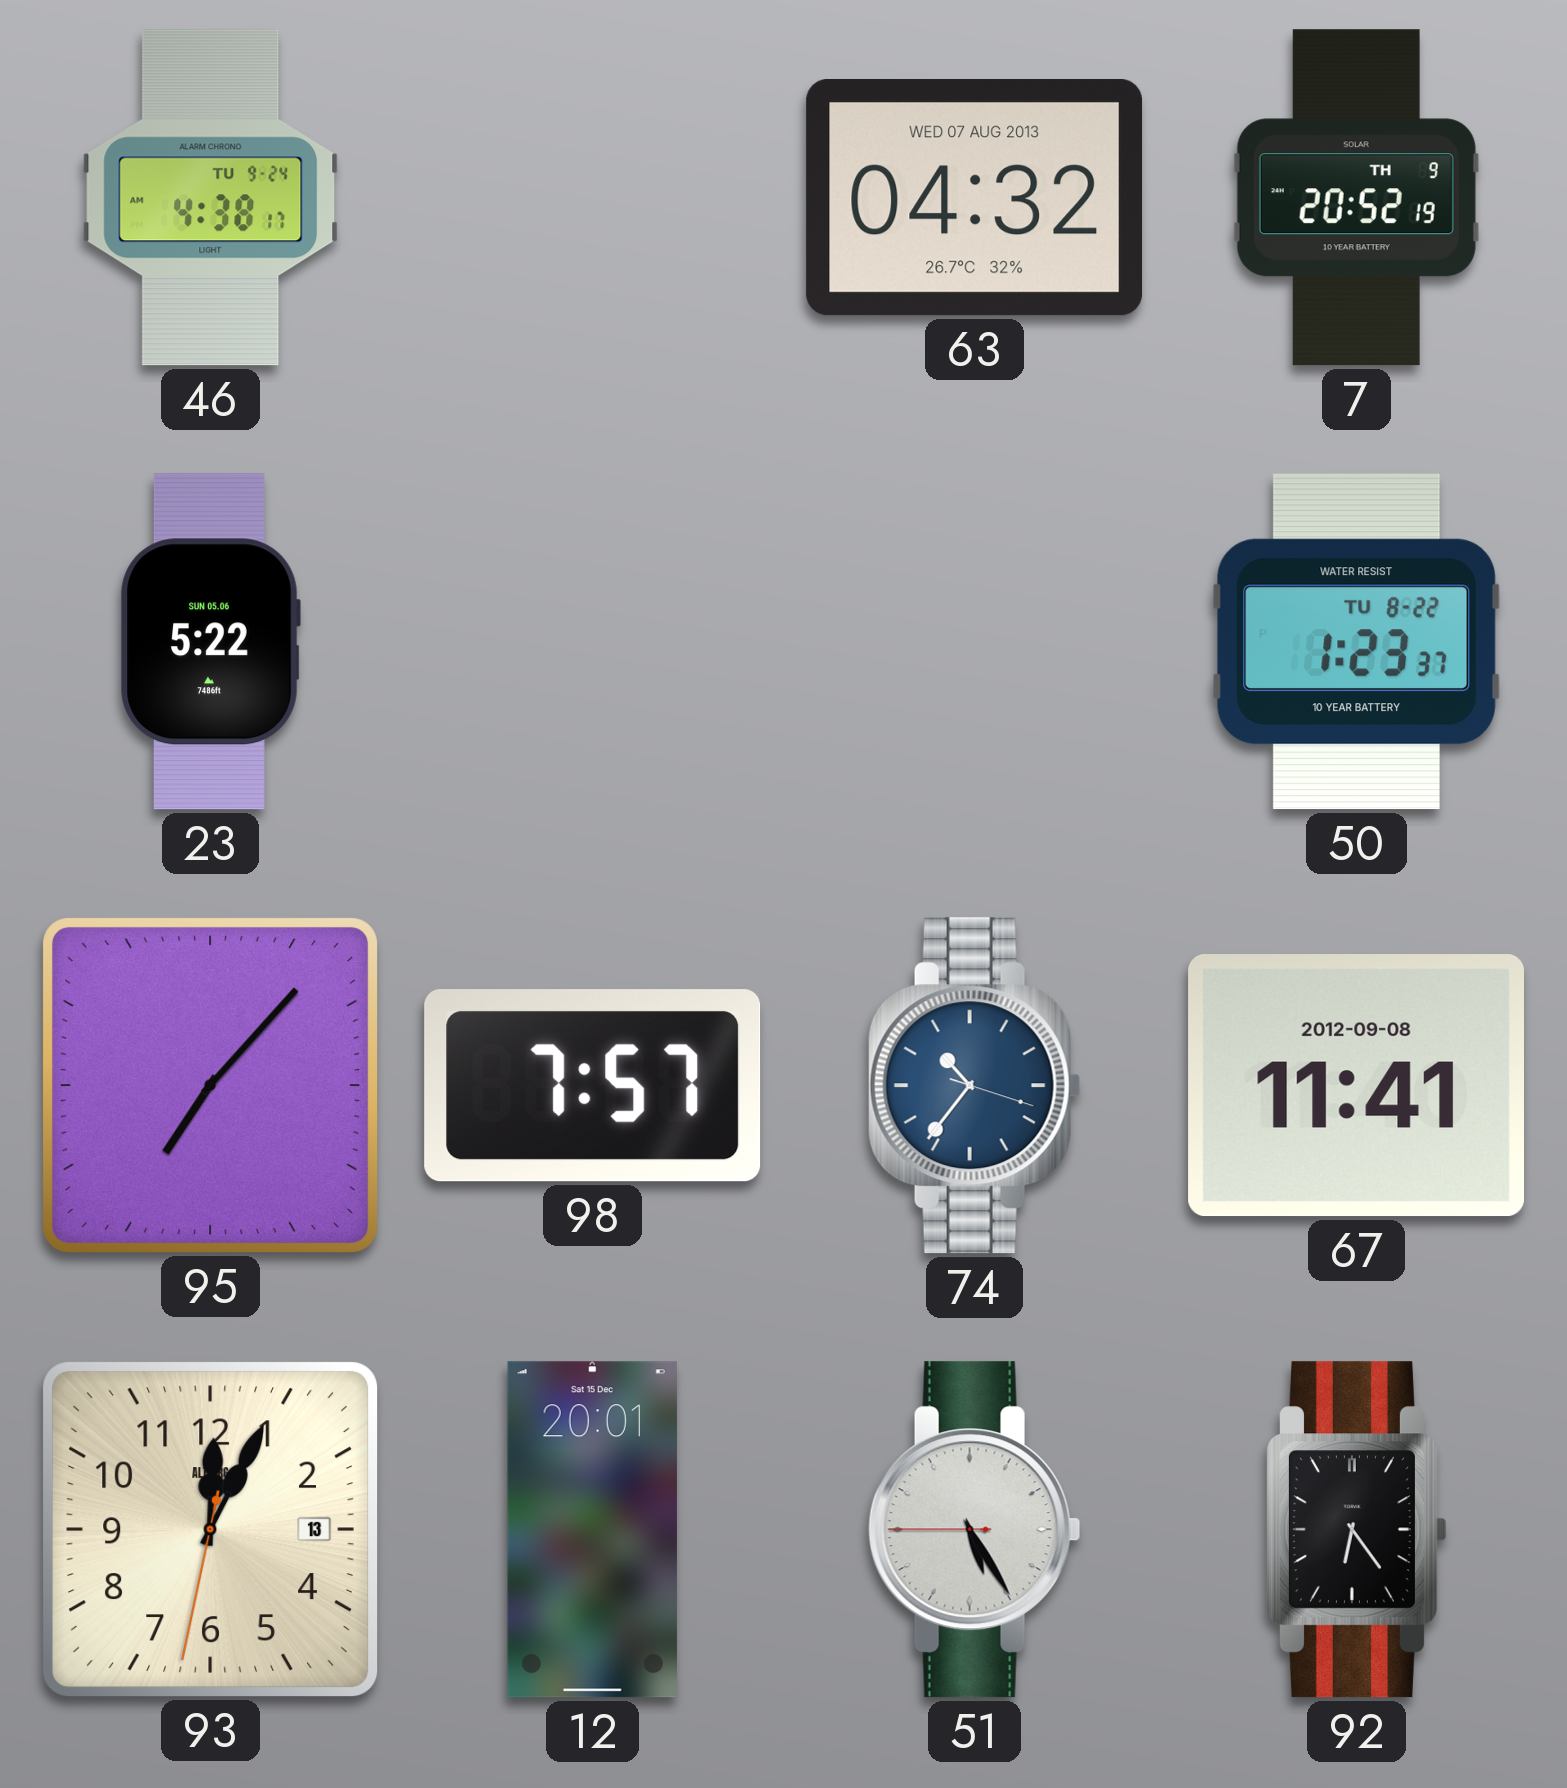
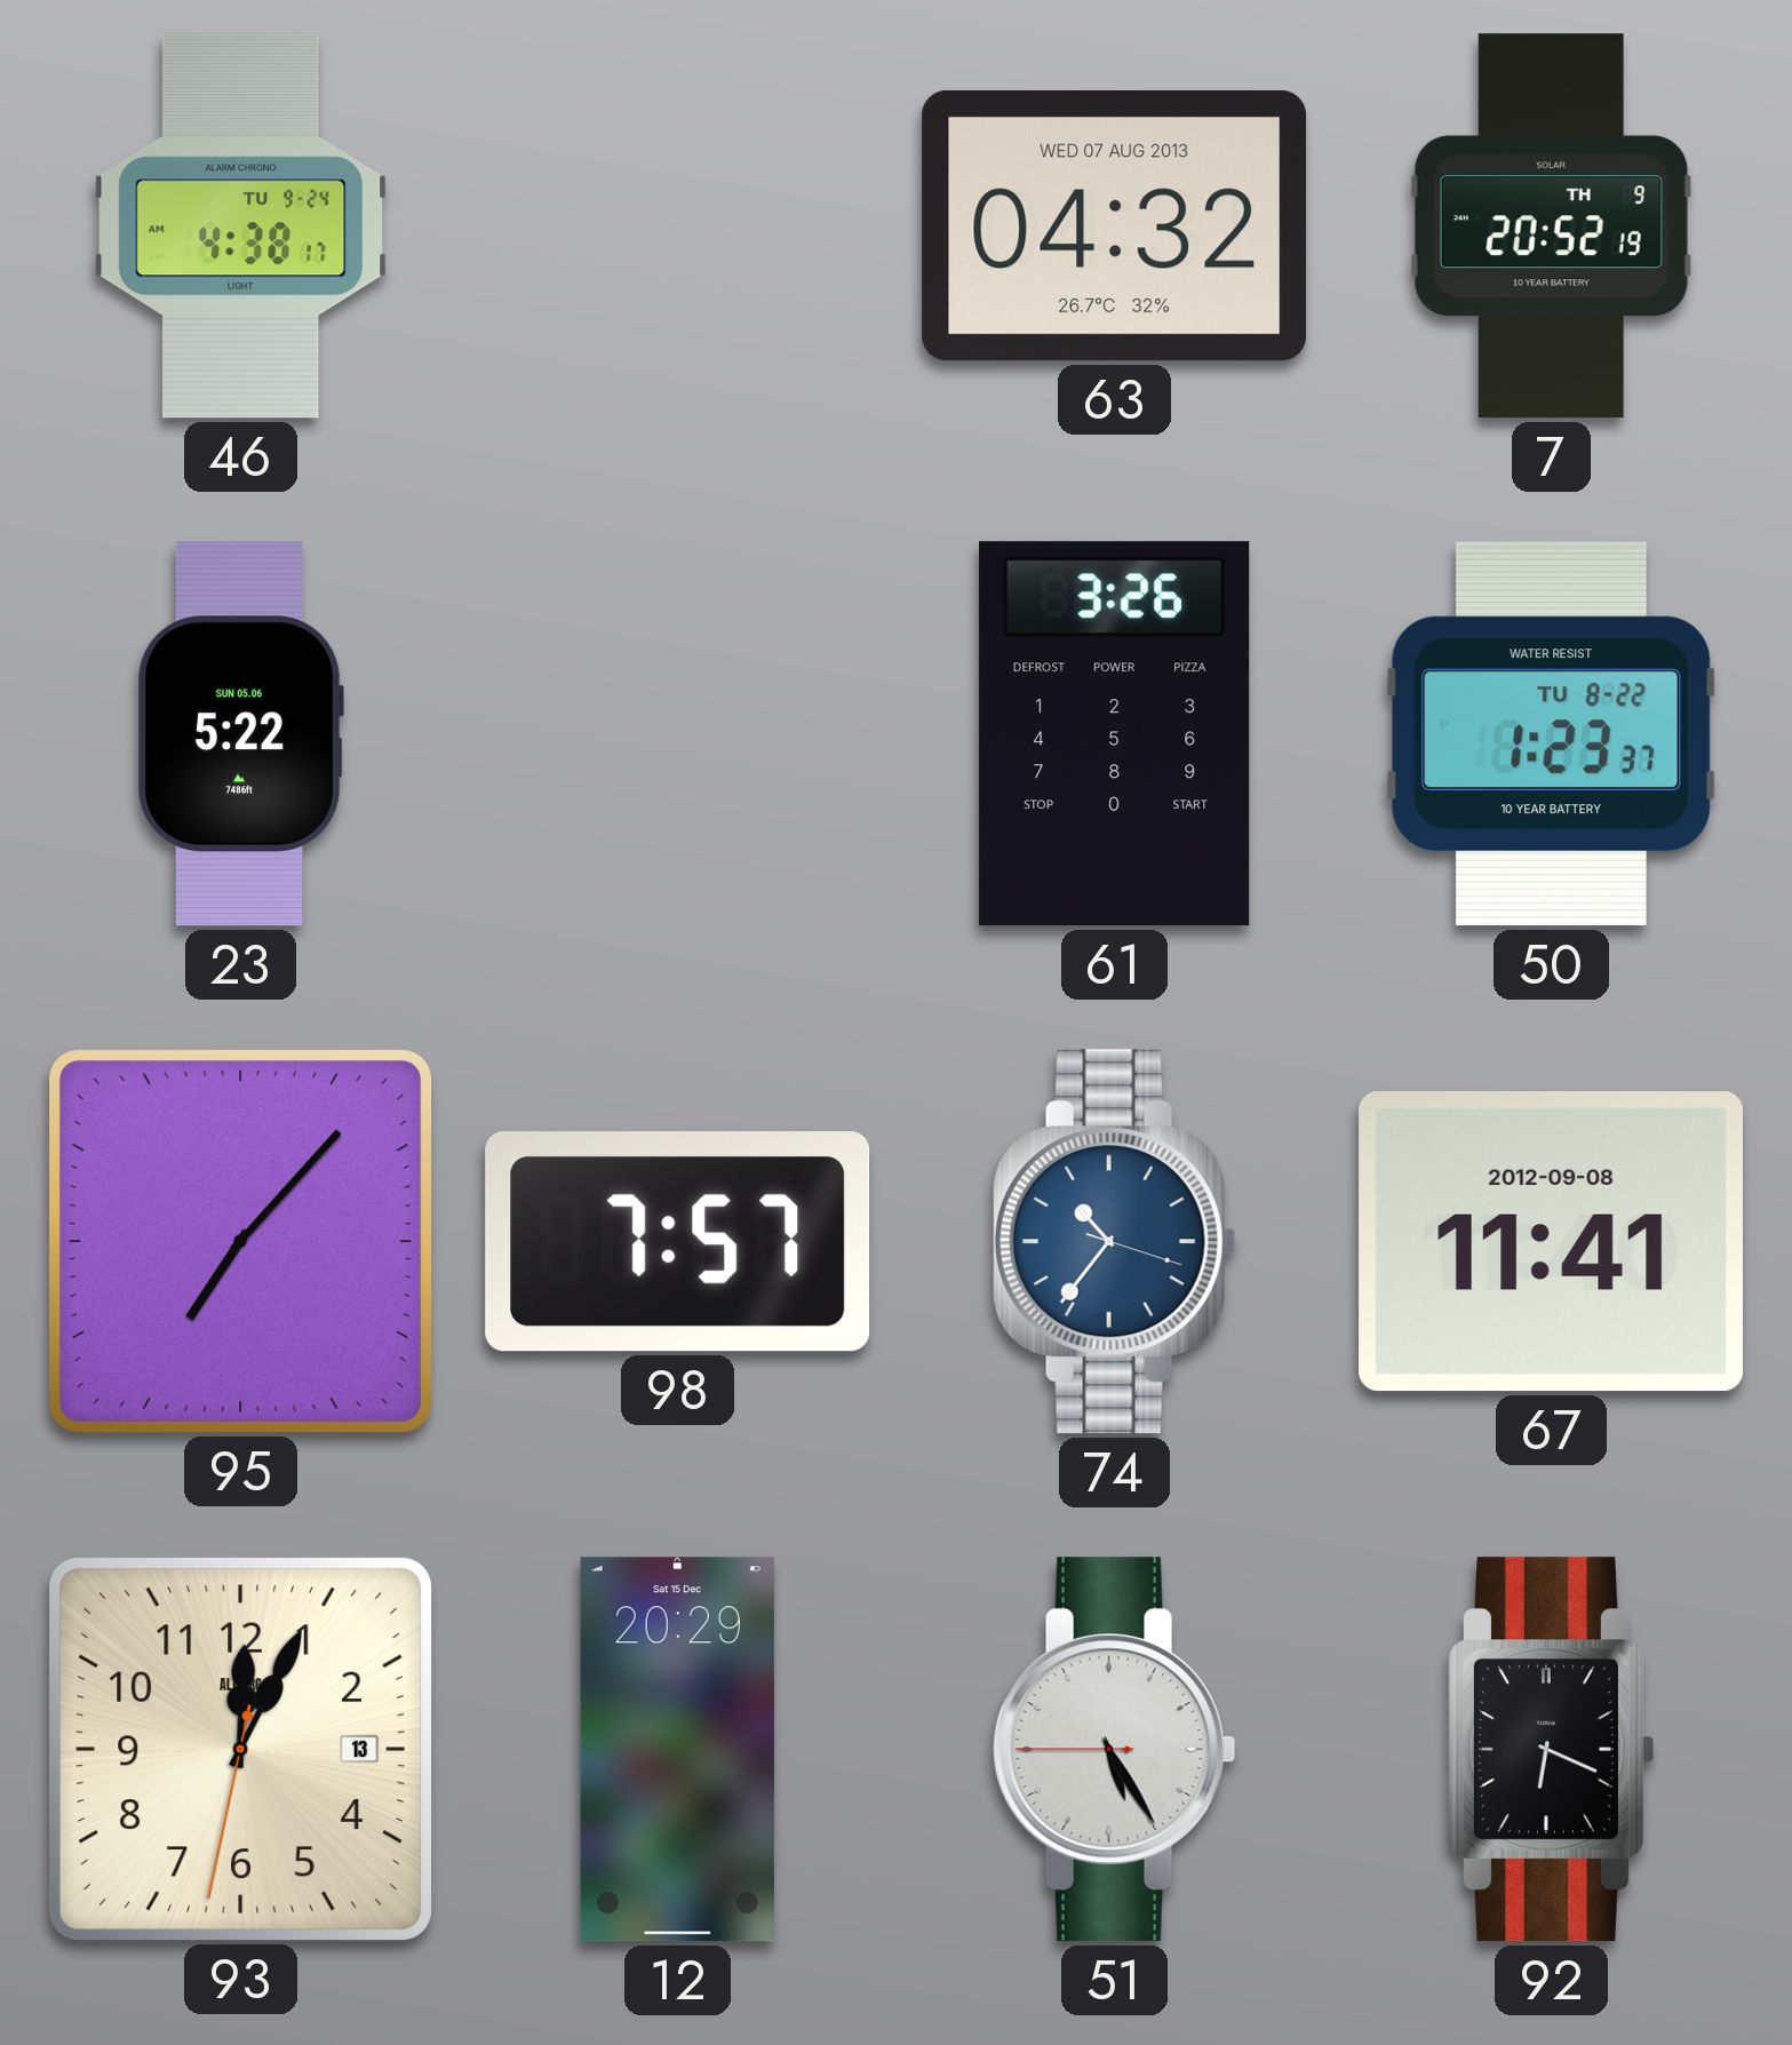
61: none -> 3:26
12: 20:01 -> 20:29
92: 6:24 -> 6:19
